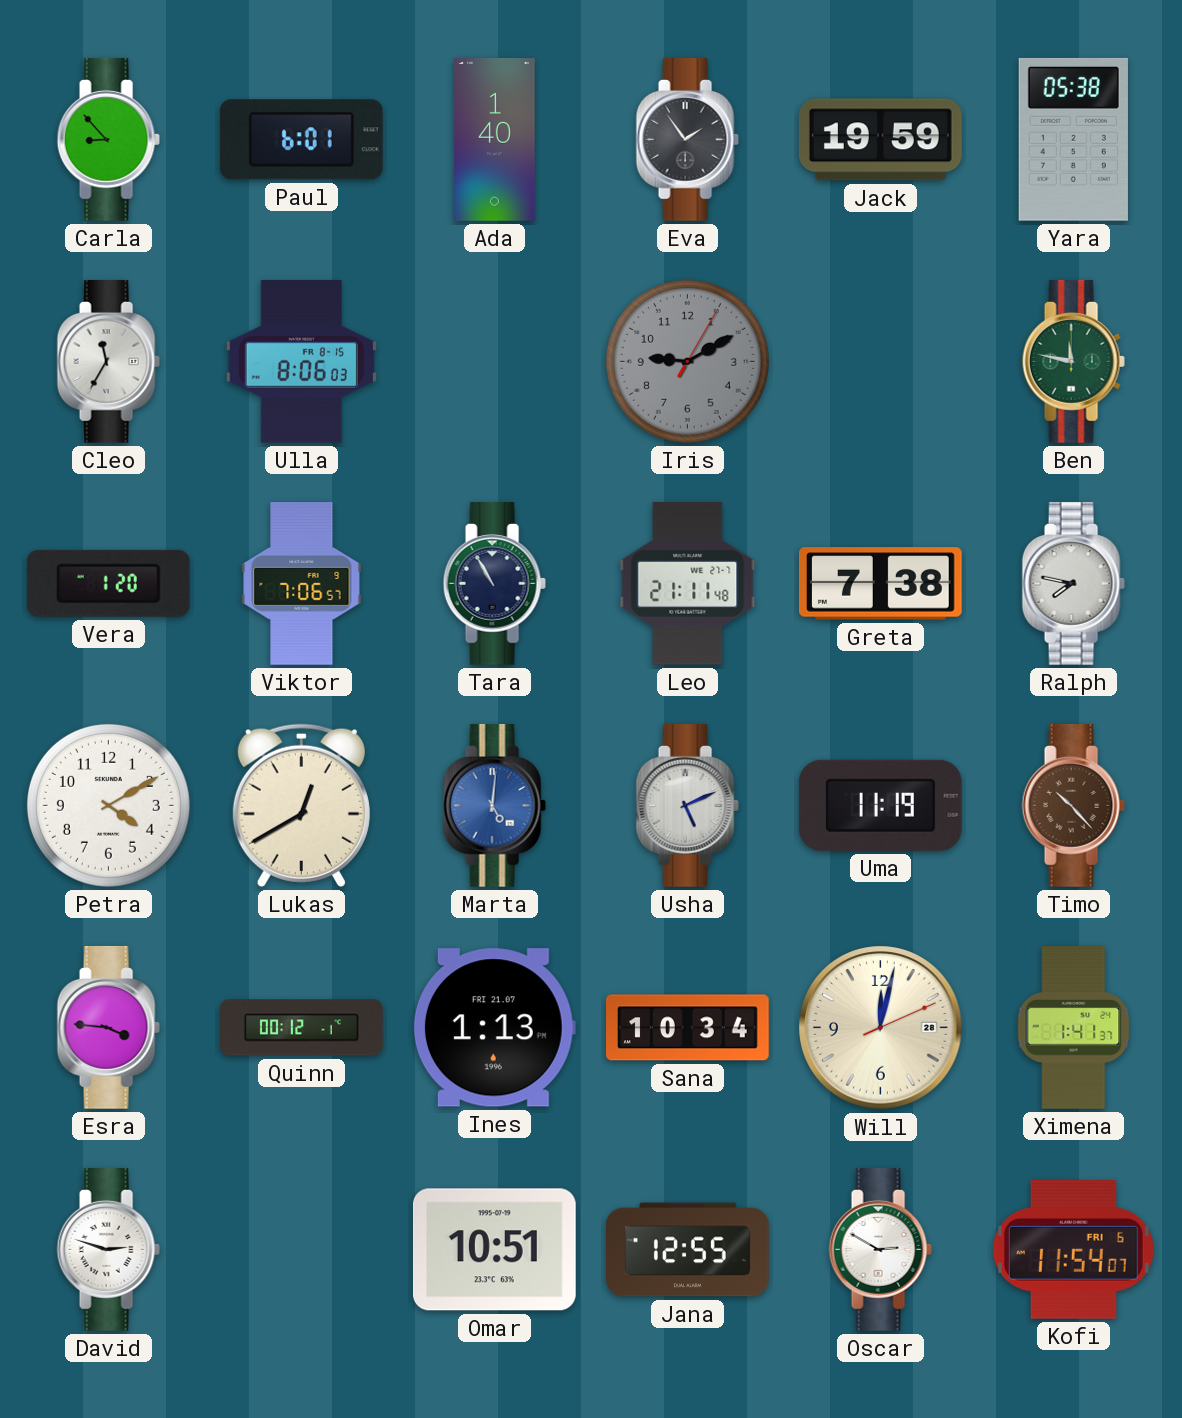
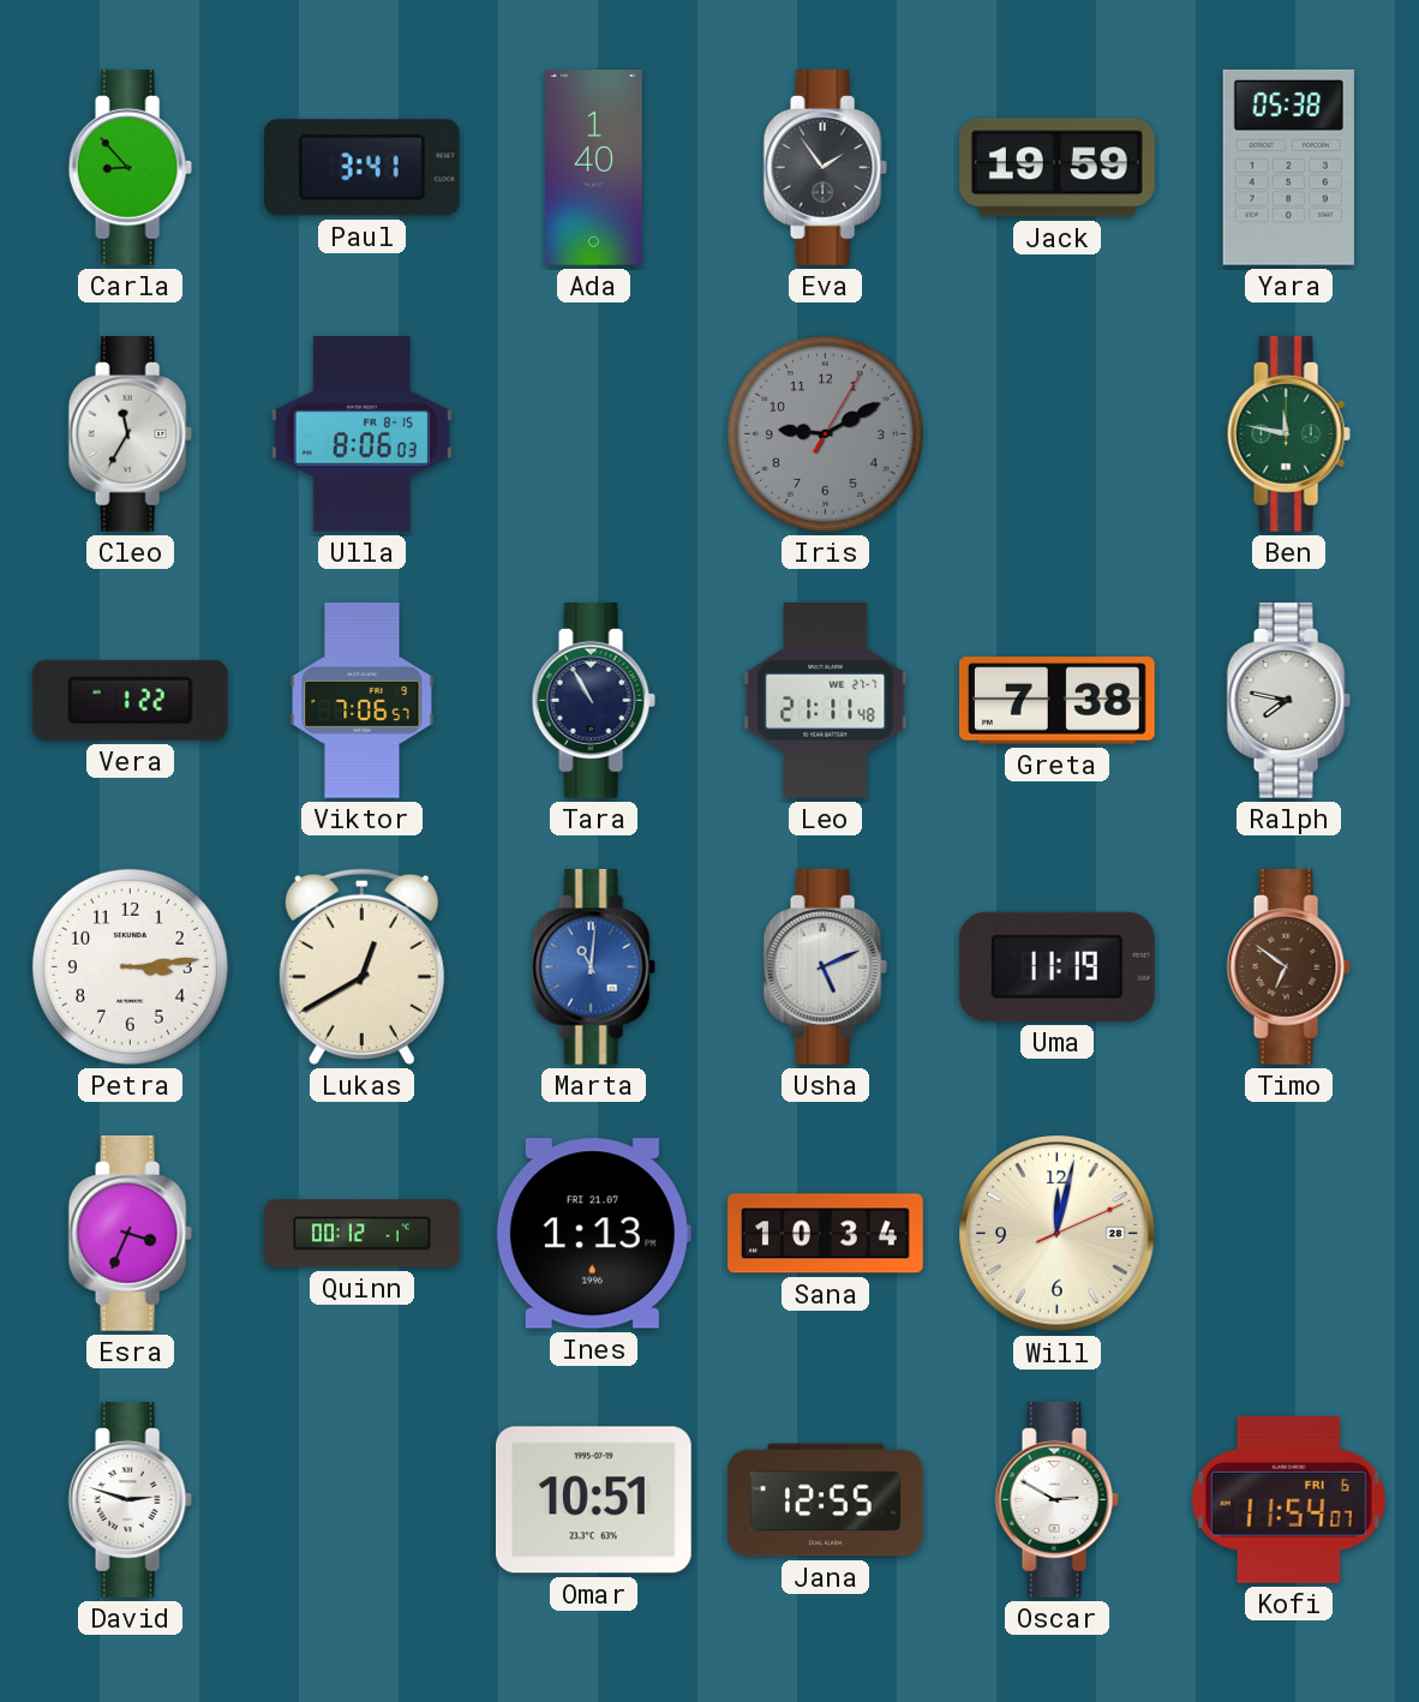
Paul: 6:01 -> 3:41
Vera: 1:20 -> 1:22
Petra: 4:10 -> 3:14
Marta: 5:01 -> 11:01
Timo: 10:23 -> 6:51
Esra: 3:46 -> 3:34
Ximena: 1:41 -> none
